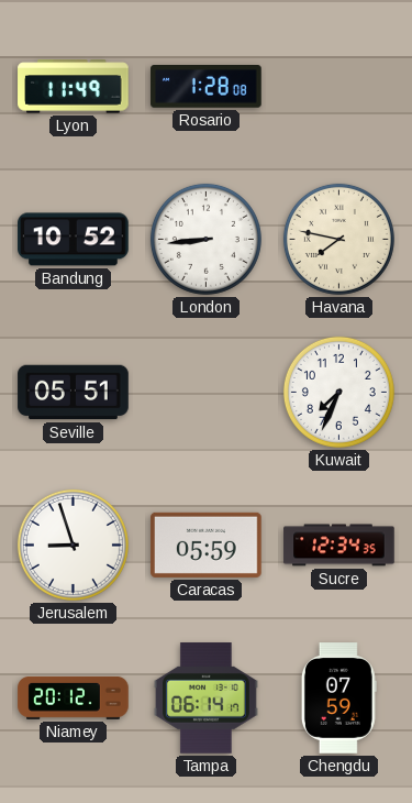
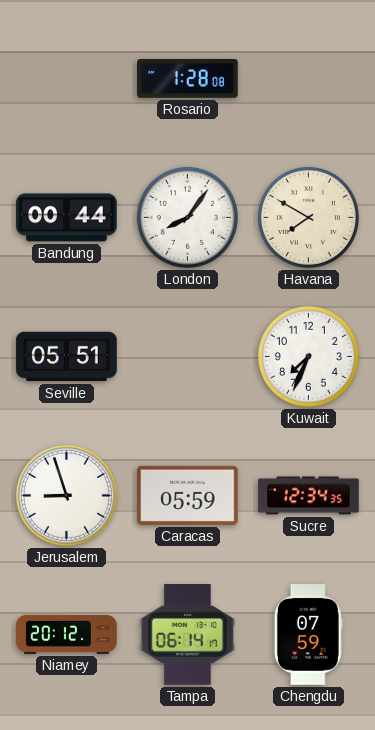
Lyon: 11:49 -> none
Bandung: 10:52 -> 00:44
London: 8:44 -> 8:06
Havana: 7:47 -> 7:50
